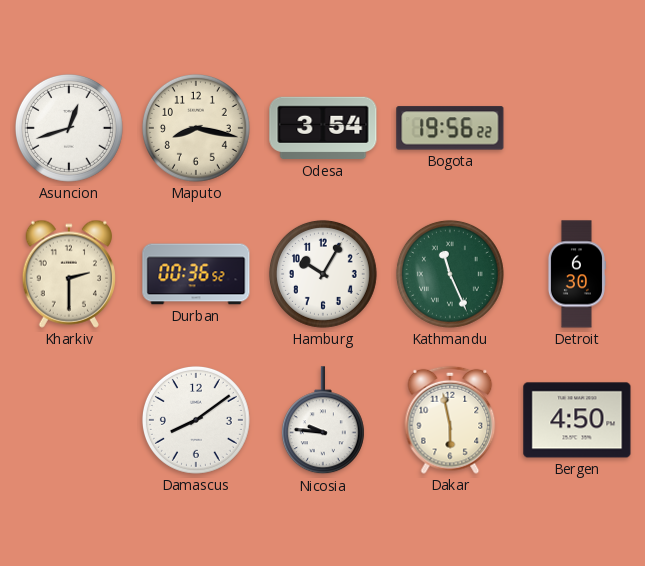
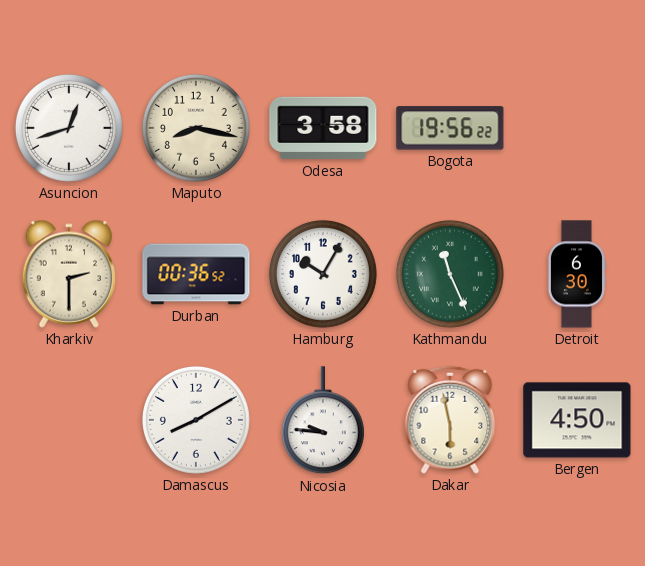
Odesa: 3:54 -> 3:58
Damascus: 8:09 -> 8:10
